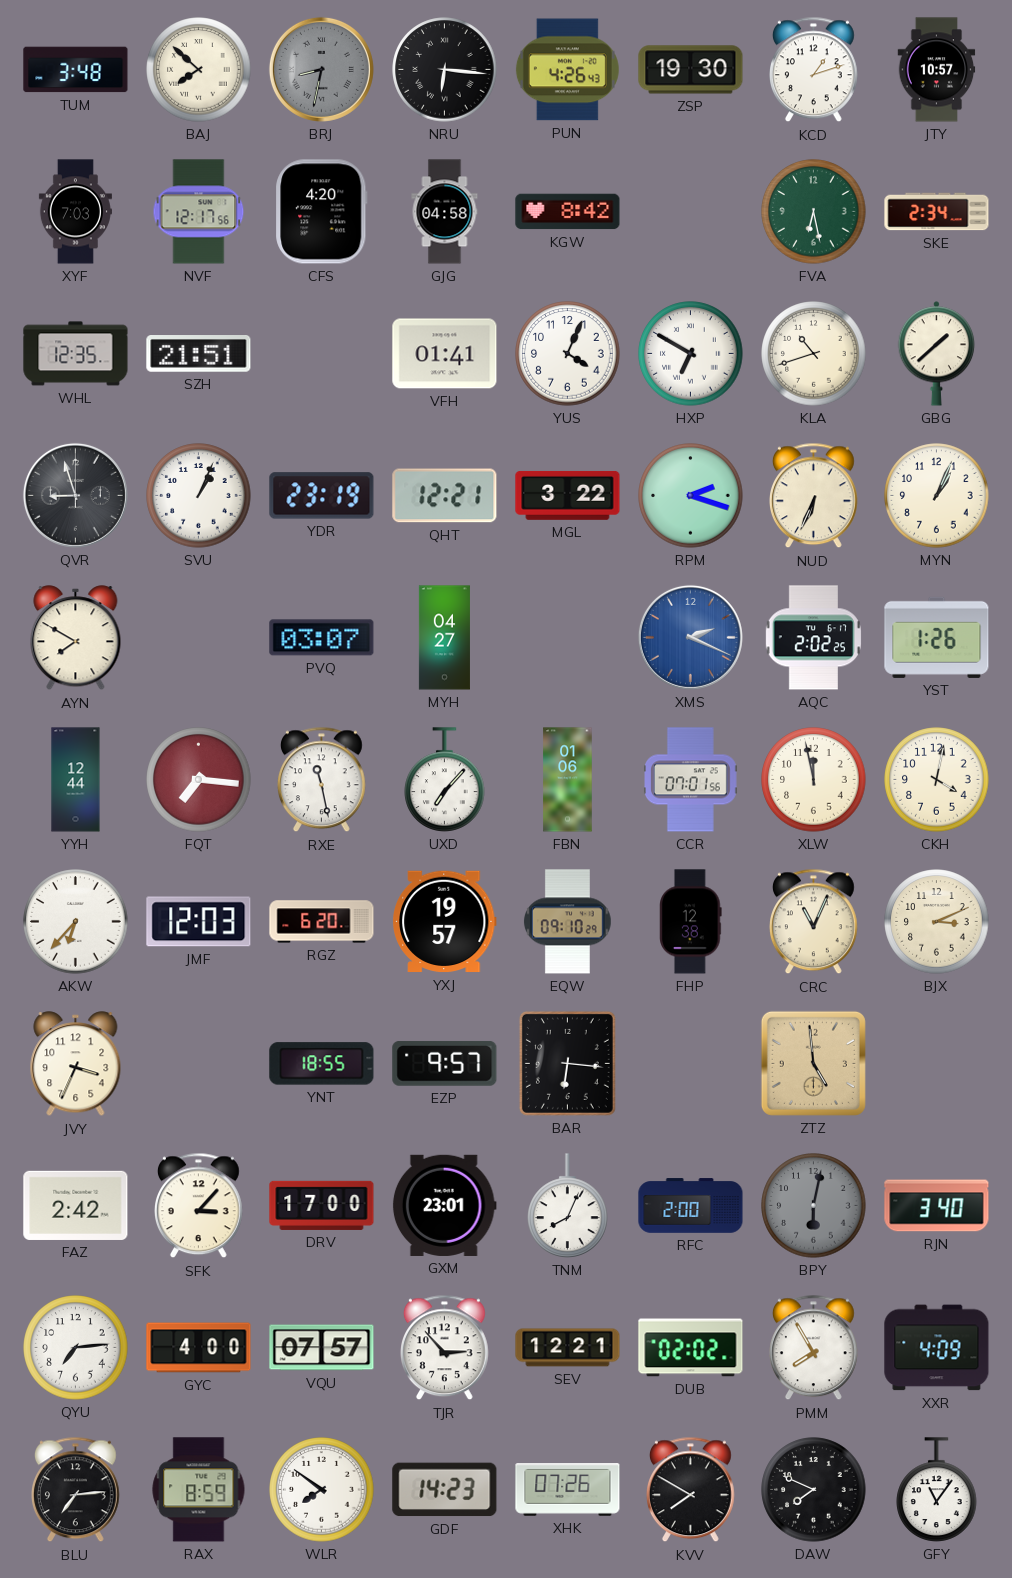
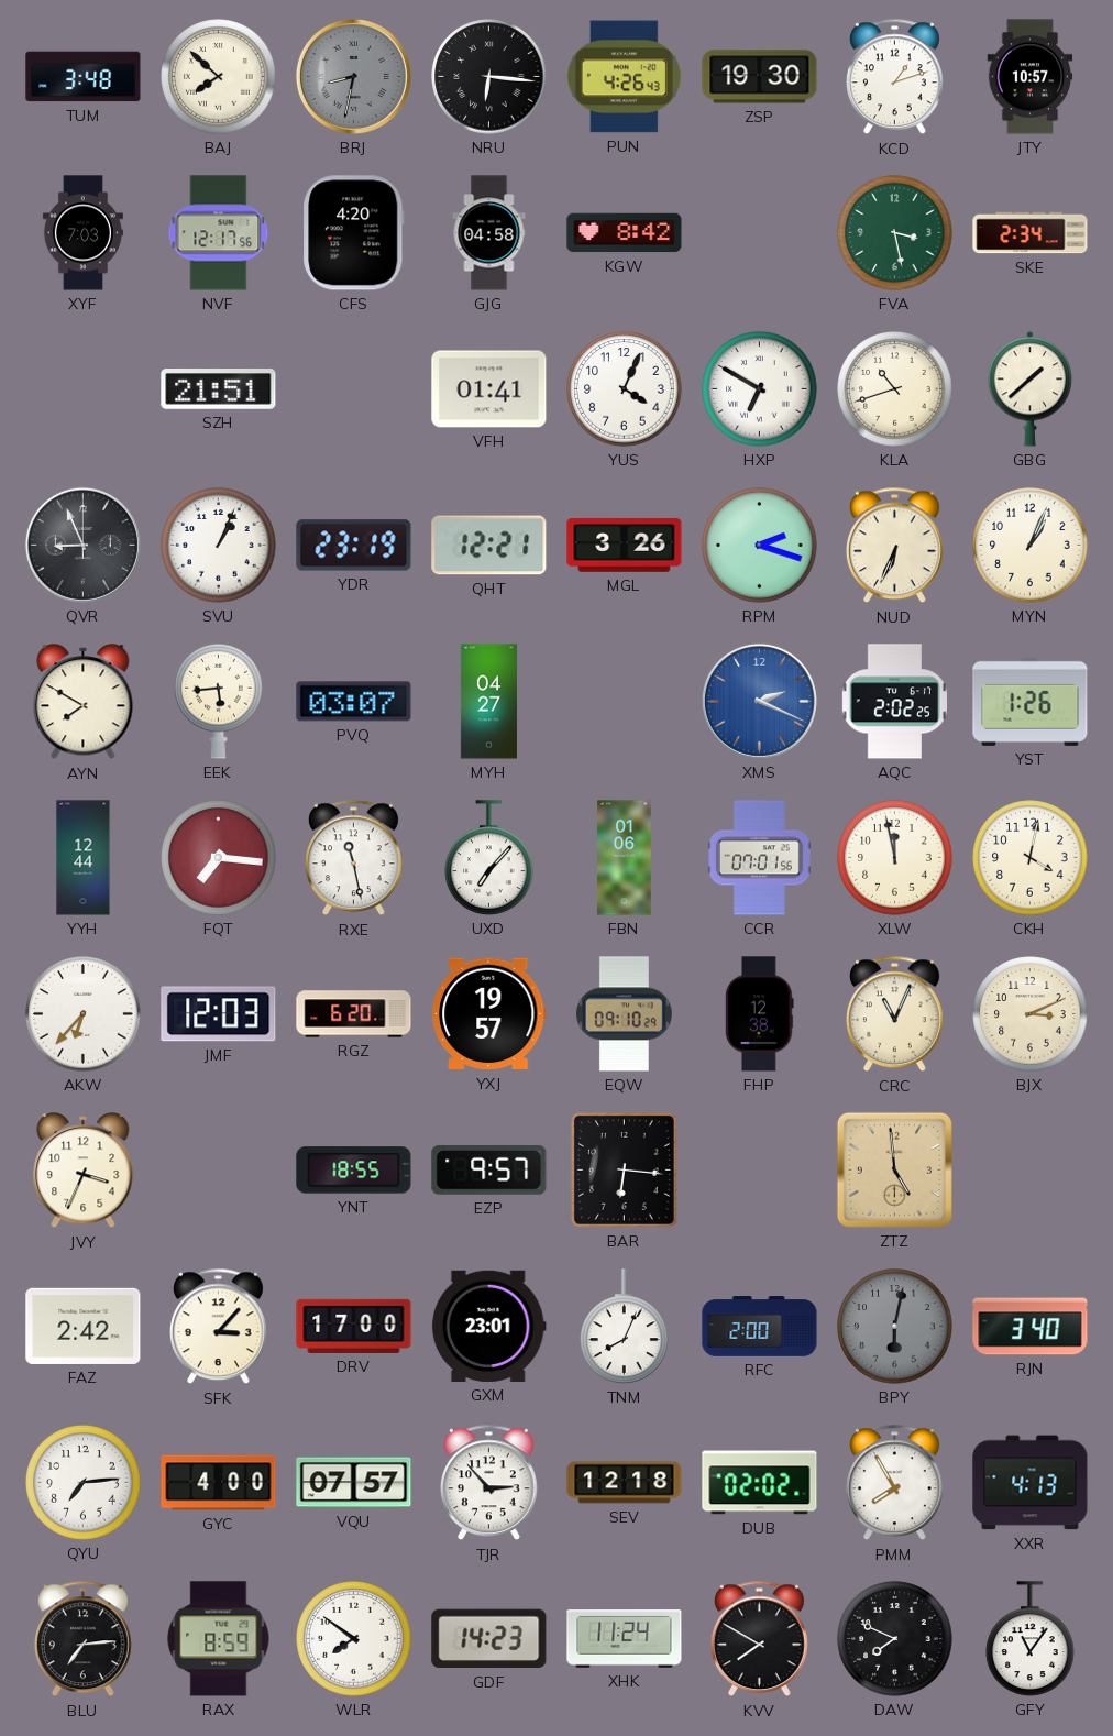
FVA: 6:28 -> 3:28
WHL: 12:35 -> none
QVR: 8:57 -> 8:56
MGL: 3:22 -> 3:26
EEK: none -> 5:44
SEV: 12:21 -> 12:18
XXR: 4:09 -> 4:13
XHK: 07:26 -> 11:24
